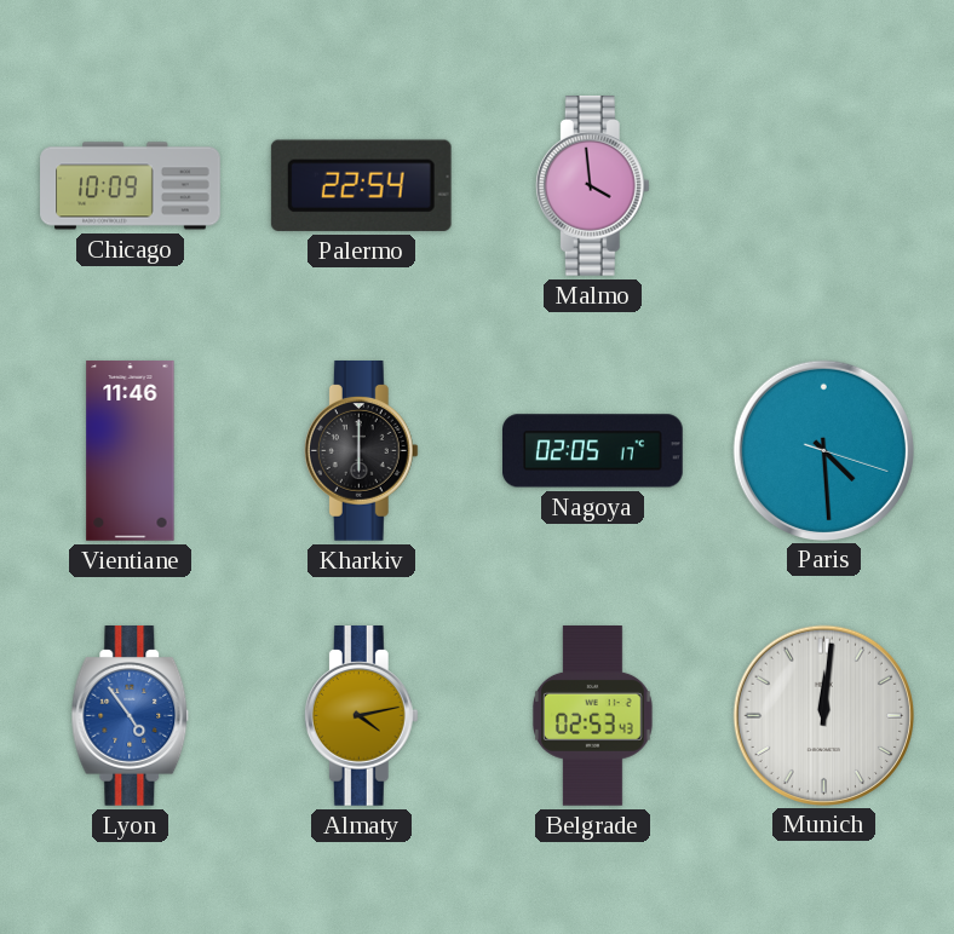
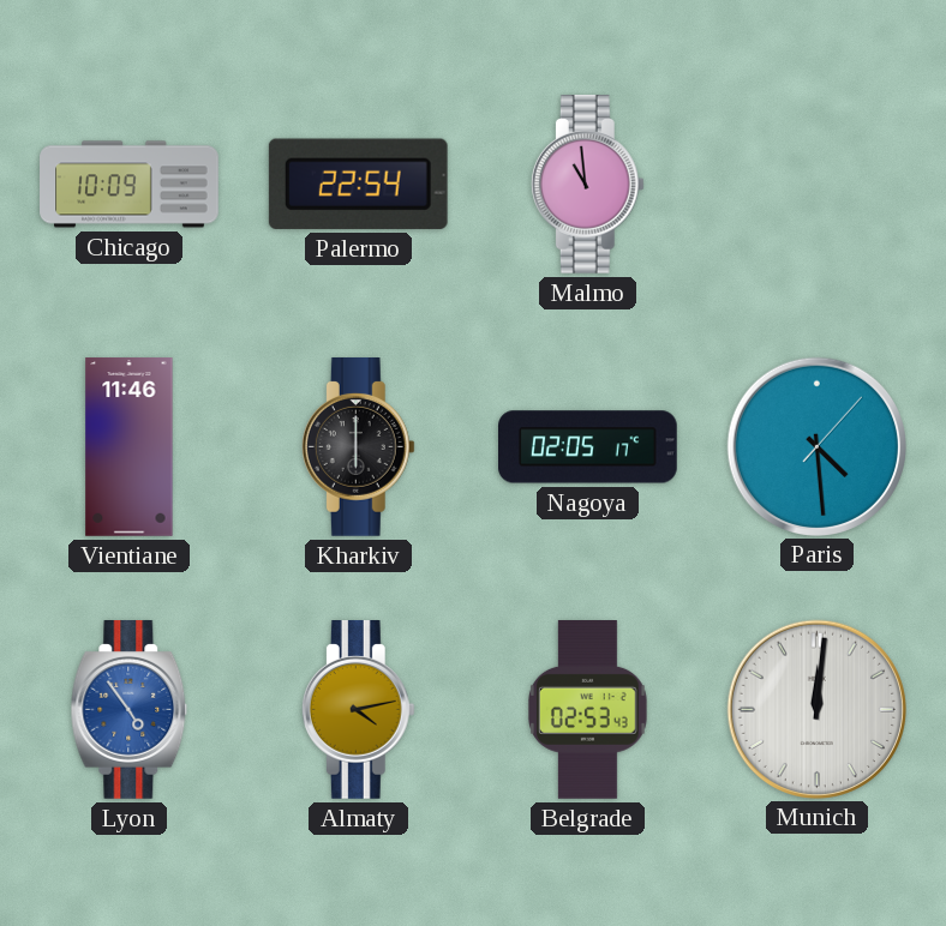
Malmo: 3:59 -> 10:59
Paris: 4:29:18 -> 4:29:07
